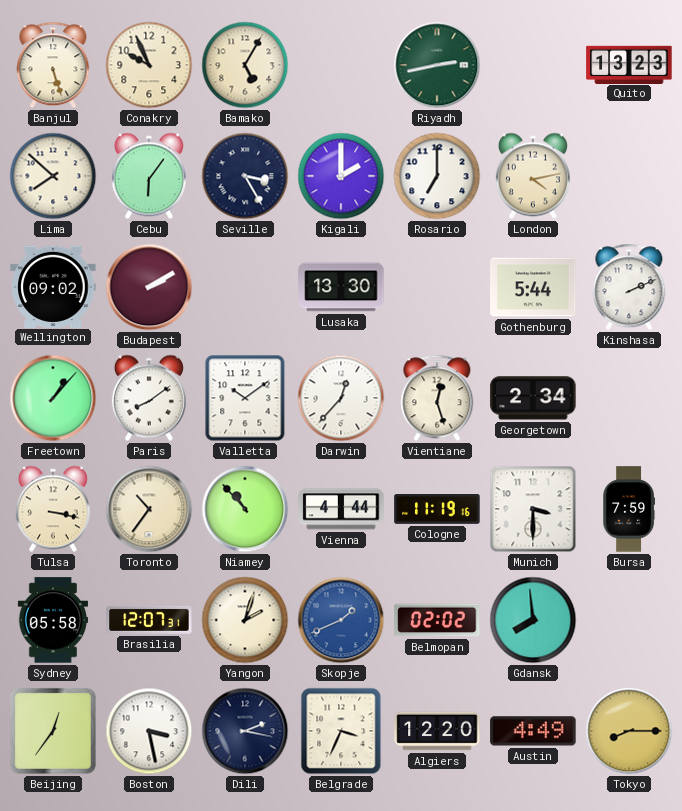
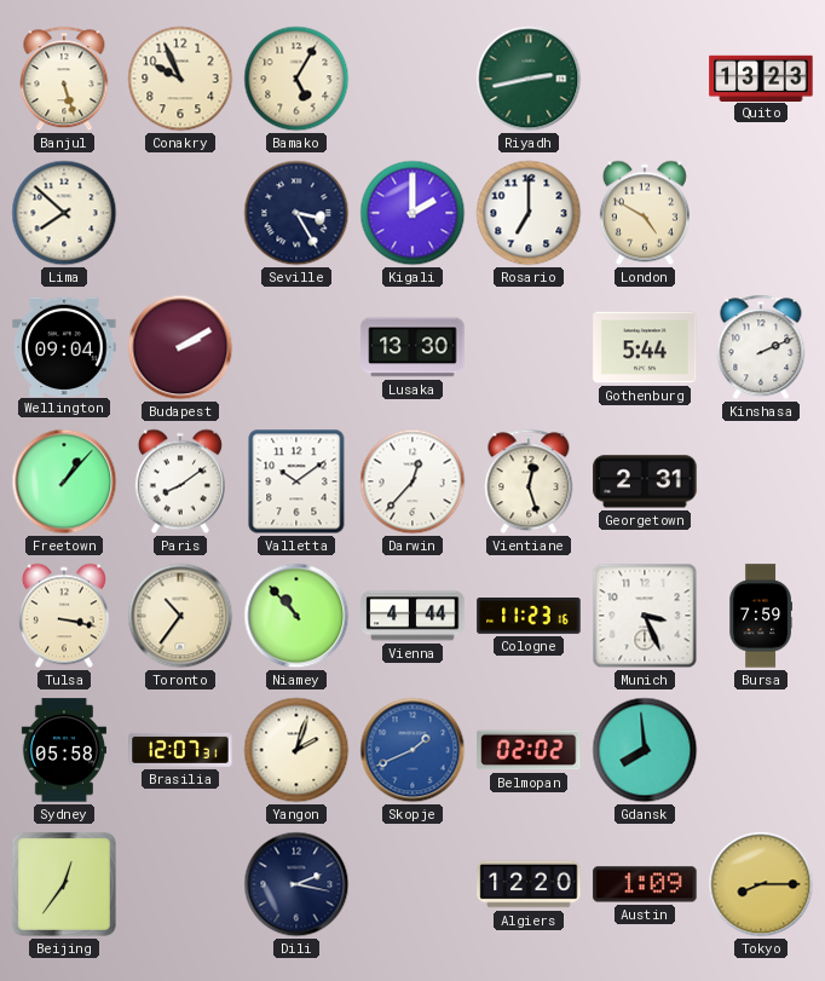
Cebu: 6:06 -> none
London: 4:13 -> 4:50
Wellington: 09:02 -> 09:04
Georgetown: 2:34 -> 2:31
Cologne: 11:19 -> 11:23
Munich: 3:30 -> 3:26
Boston: 3:28 -> none
Belgrade: 3:34 -> none
Austin: 4:49 -> 1:09
